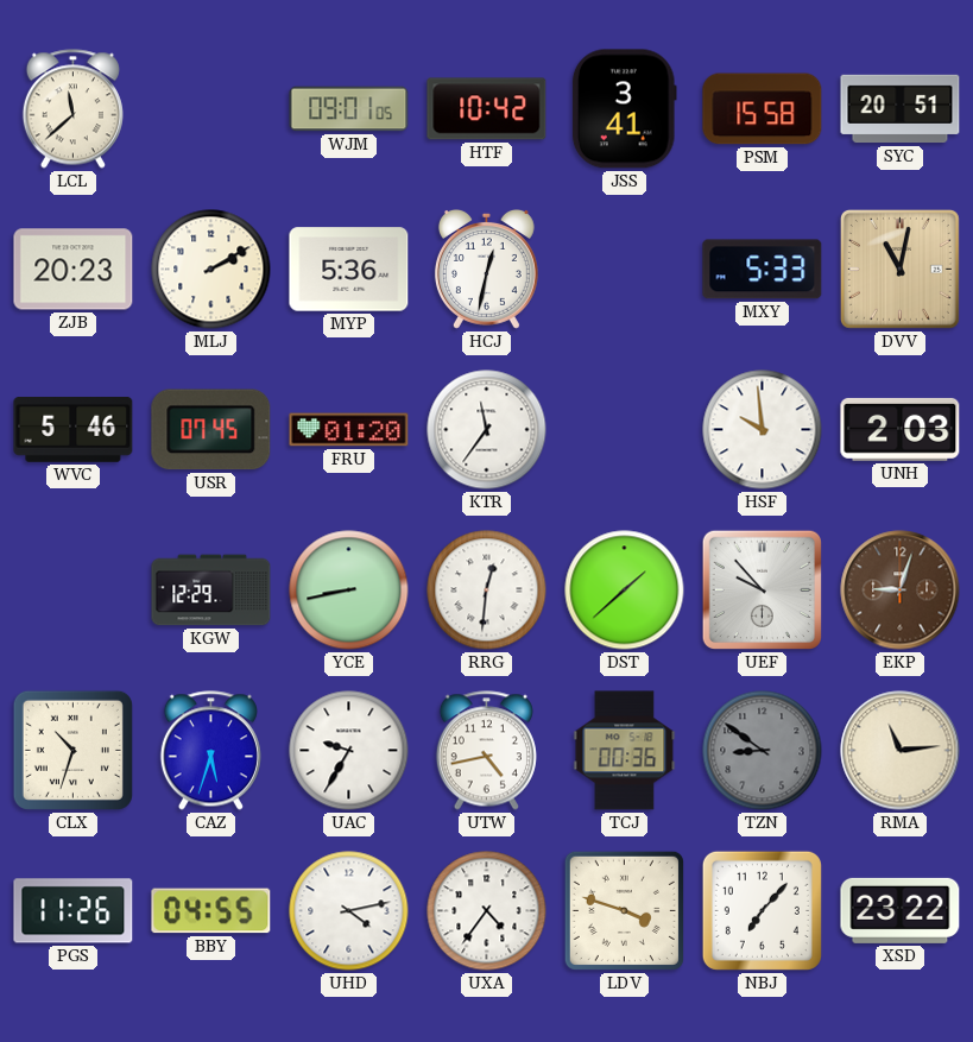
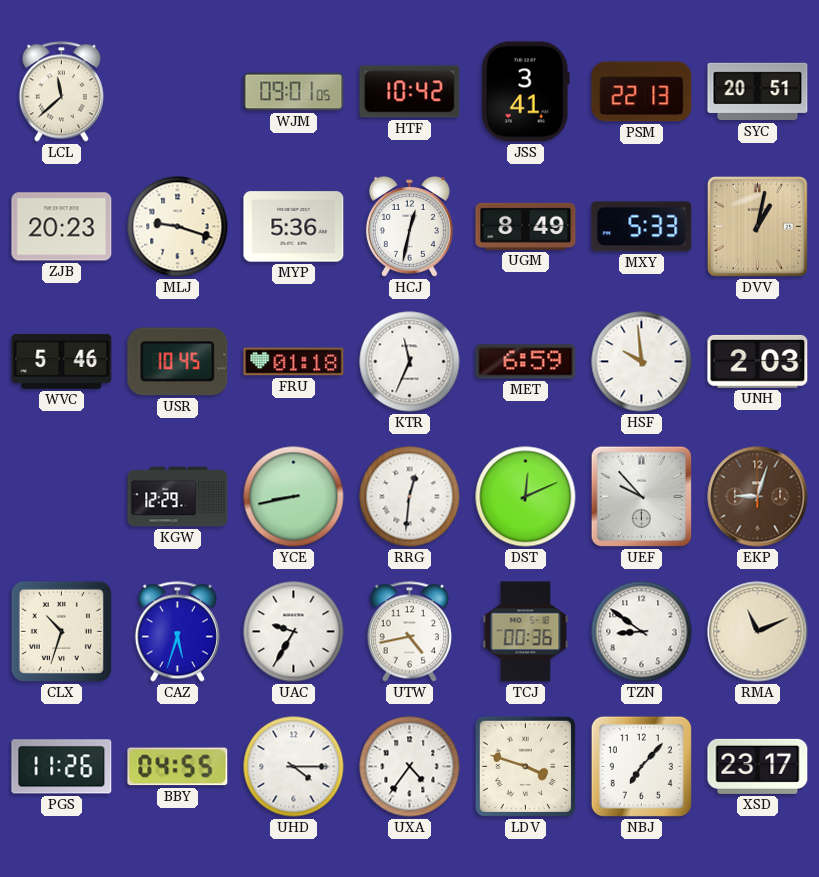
PSM: 15:58 -> 22:13
MLJ: 2:10 -> 9:18
UGM: none -> 8:49
DVV: 11:02 -> 1:02
USR: 07:45 -> 10:45
FRU: 01:20 -> 01:18
KTR: 11:36 -> 11:34
MET: none -> 6:59
DST: 1:38 -> 12:11
TZN dial: grey -> white
RMA: 11:14 -> 11:11
UHD: 4:13 -> 4:15
XSD: 23:22 -> 23:17
